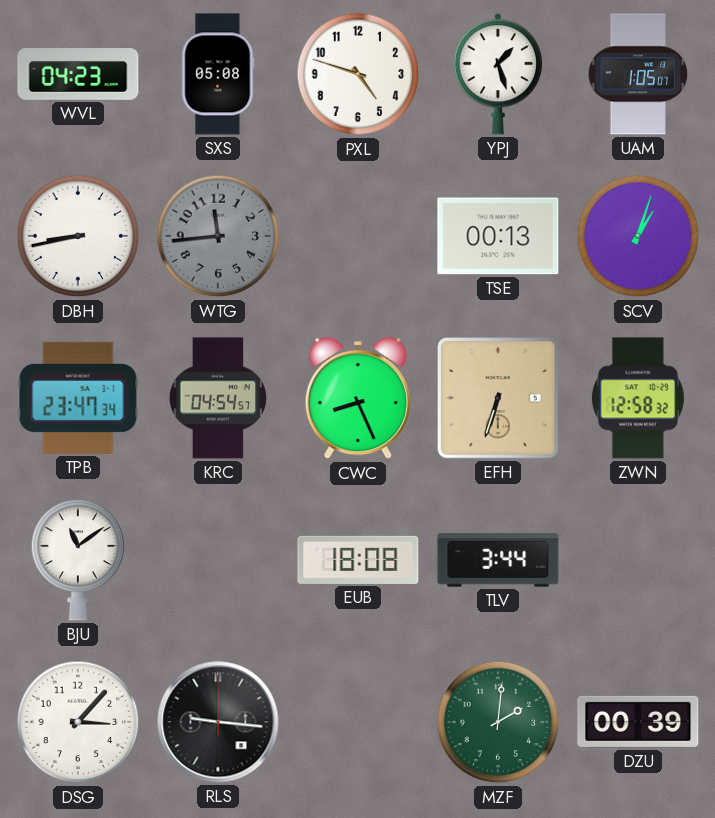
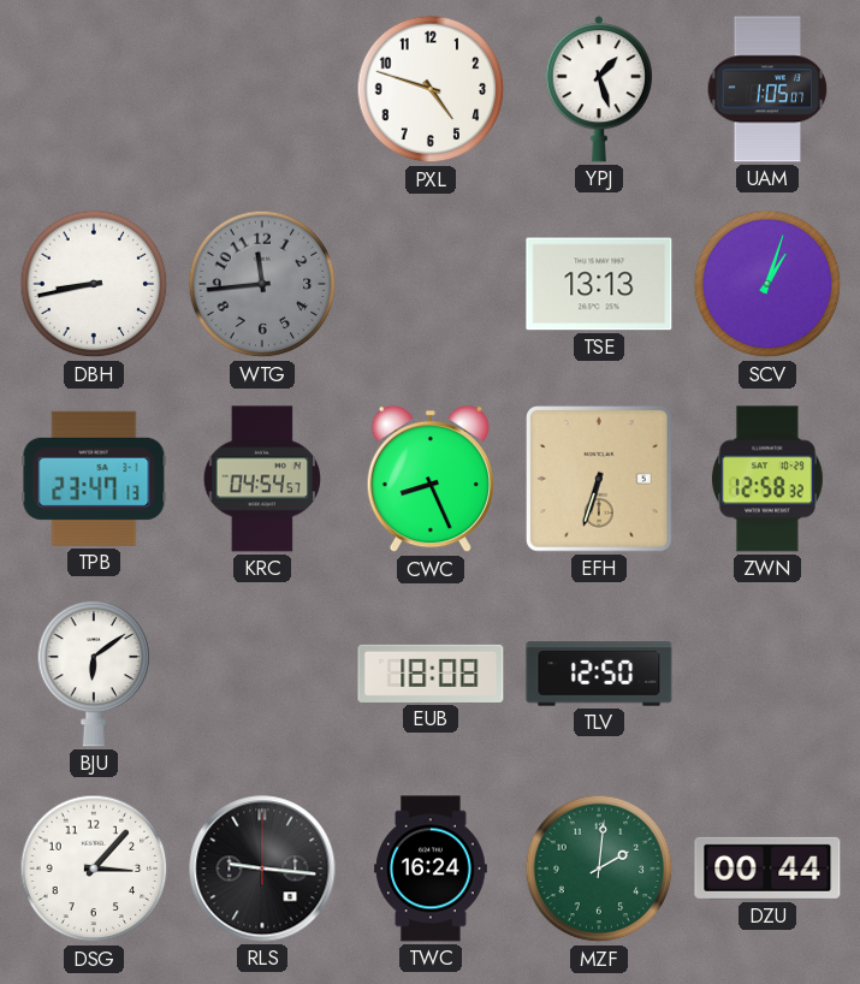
WVL: 04:23 -> none
SXS: 05:08 -> none
TSE: 00:13 -> 13:13
TPB: 23:47:34 -> 23:47:13
BJU: 11:09 -> 6:09
TLV: 3:44 -> 12:50
TWC: none -> 16:24
DZU: 00:39 -> 00:44
